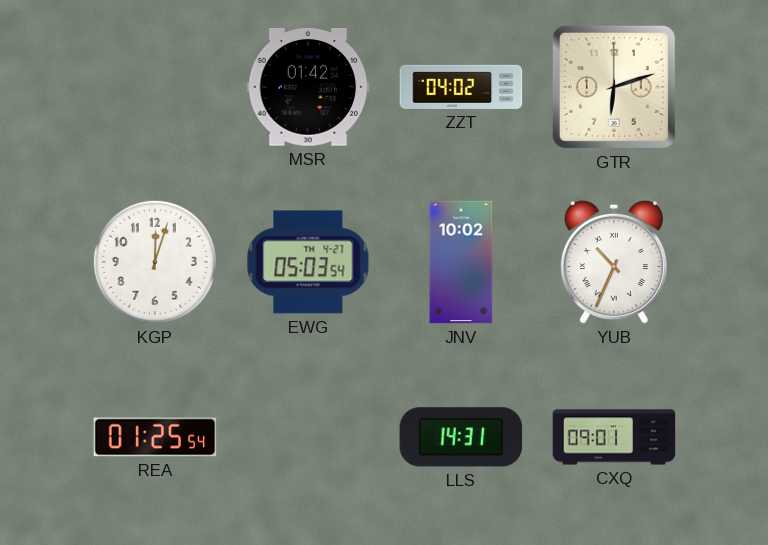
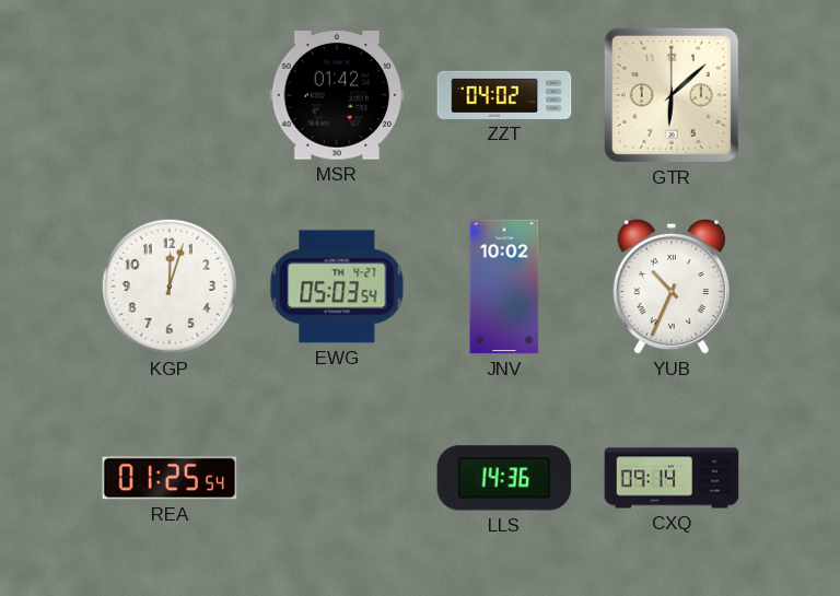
GTR: 6:12 -> 6:08
LLS: 14:31 -> 14:36
CXQ: 09:01 -> 09:14
